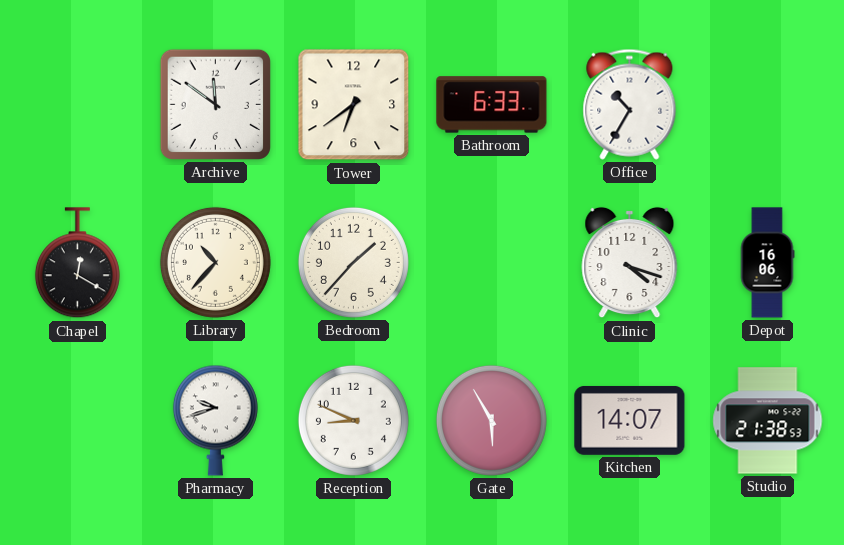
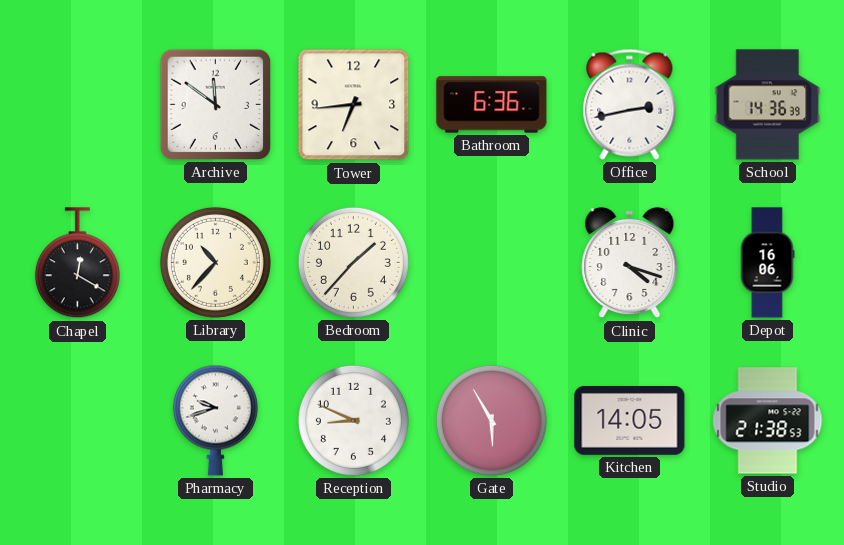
Tower: 6:39 -> 6:44
Bathroom: 6:33 -> 6:36
Office: 10:35 -> 2:43
School: none -> 14:36
Kitchen: 14:07 -> 14:05
